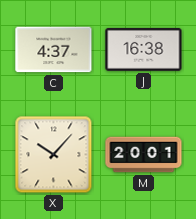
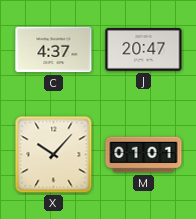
J: 16:38 -> 20:47
M: 20:01 -> 01:01
